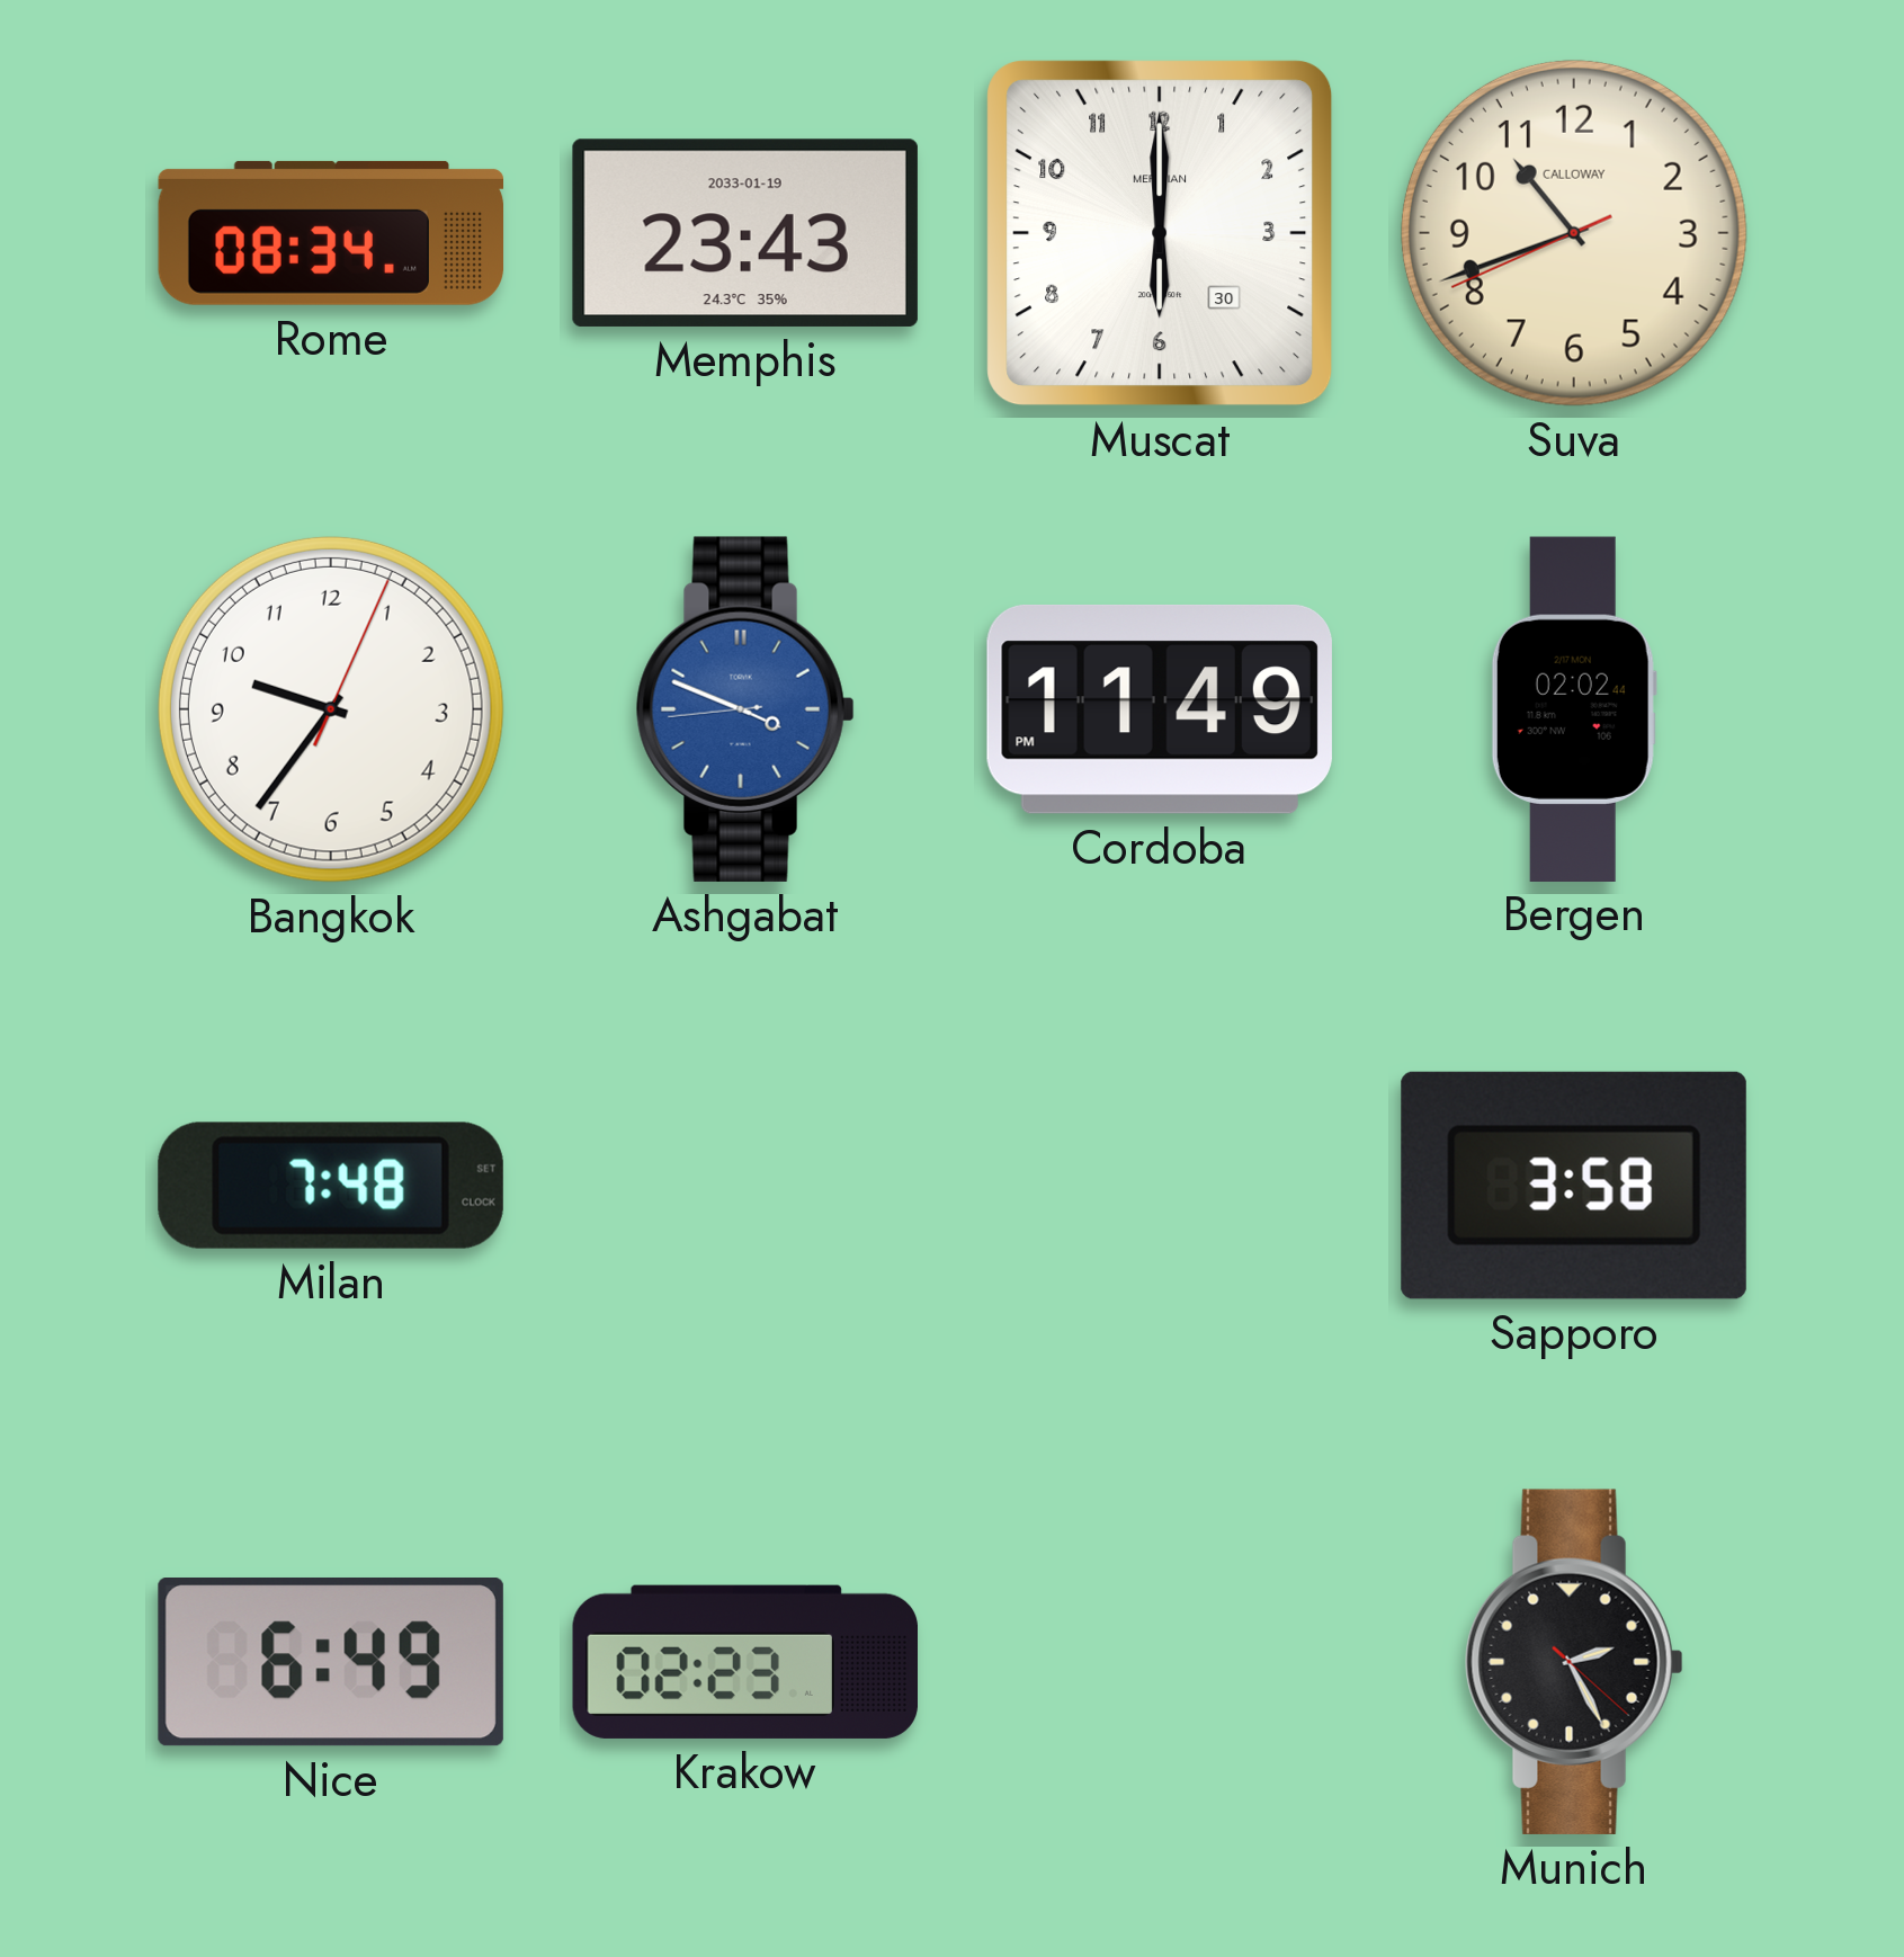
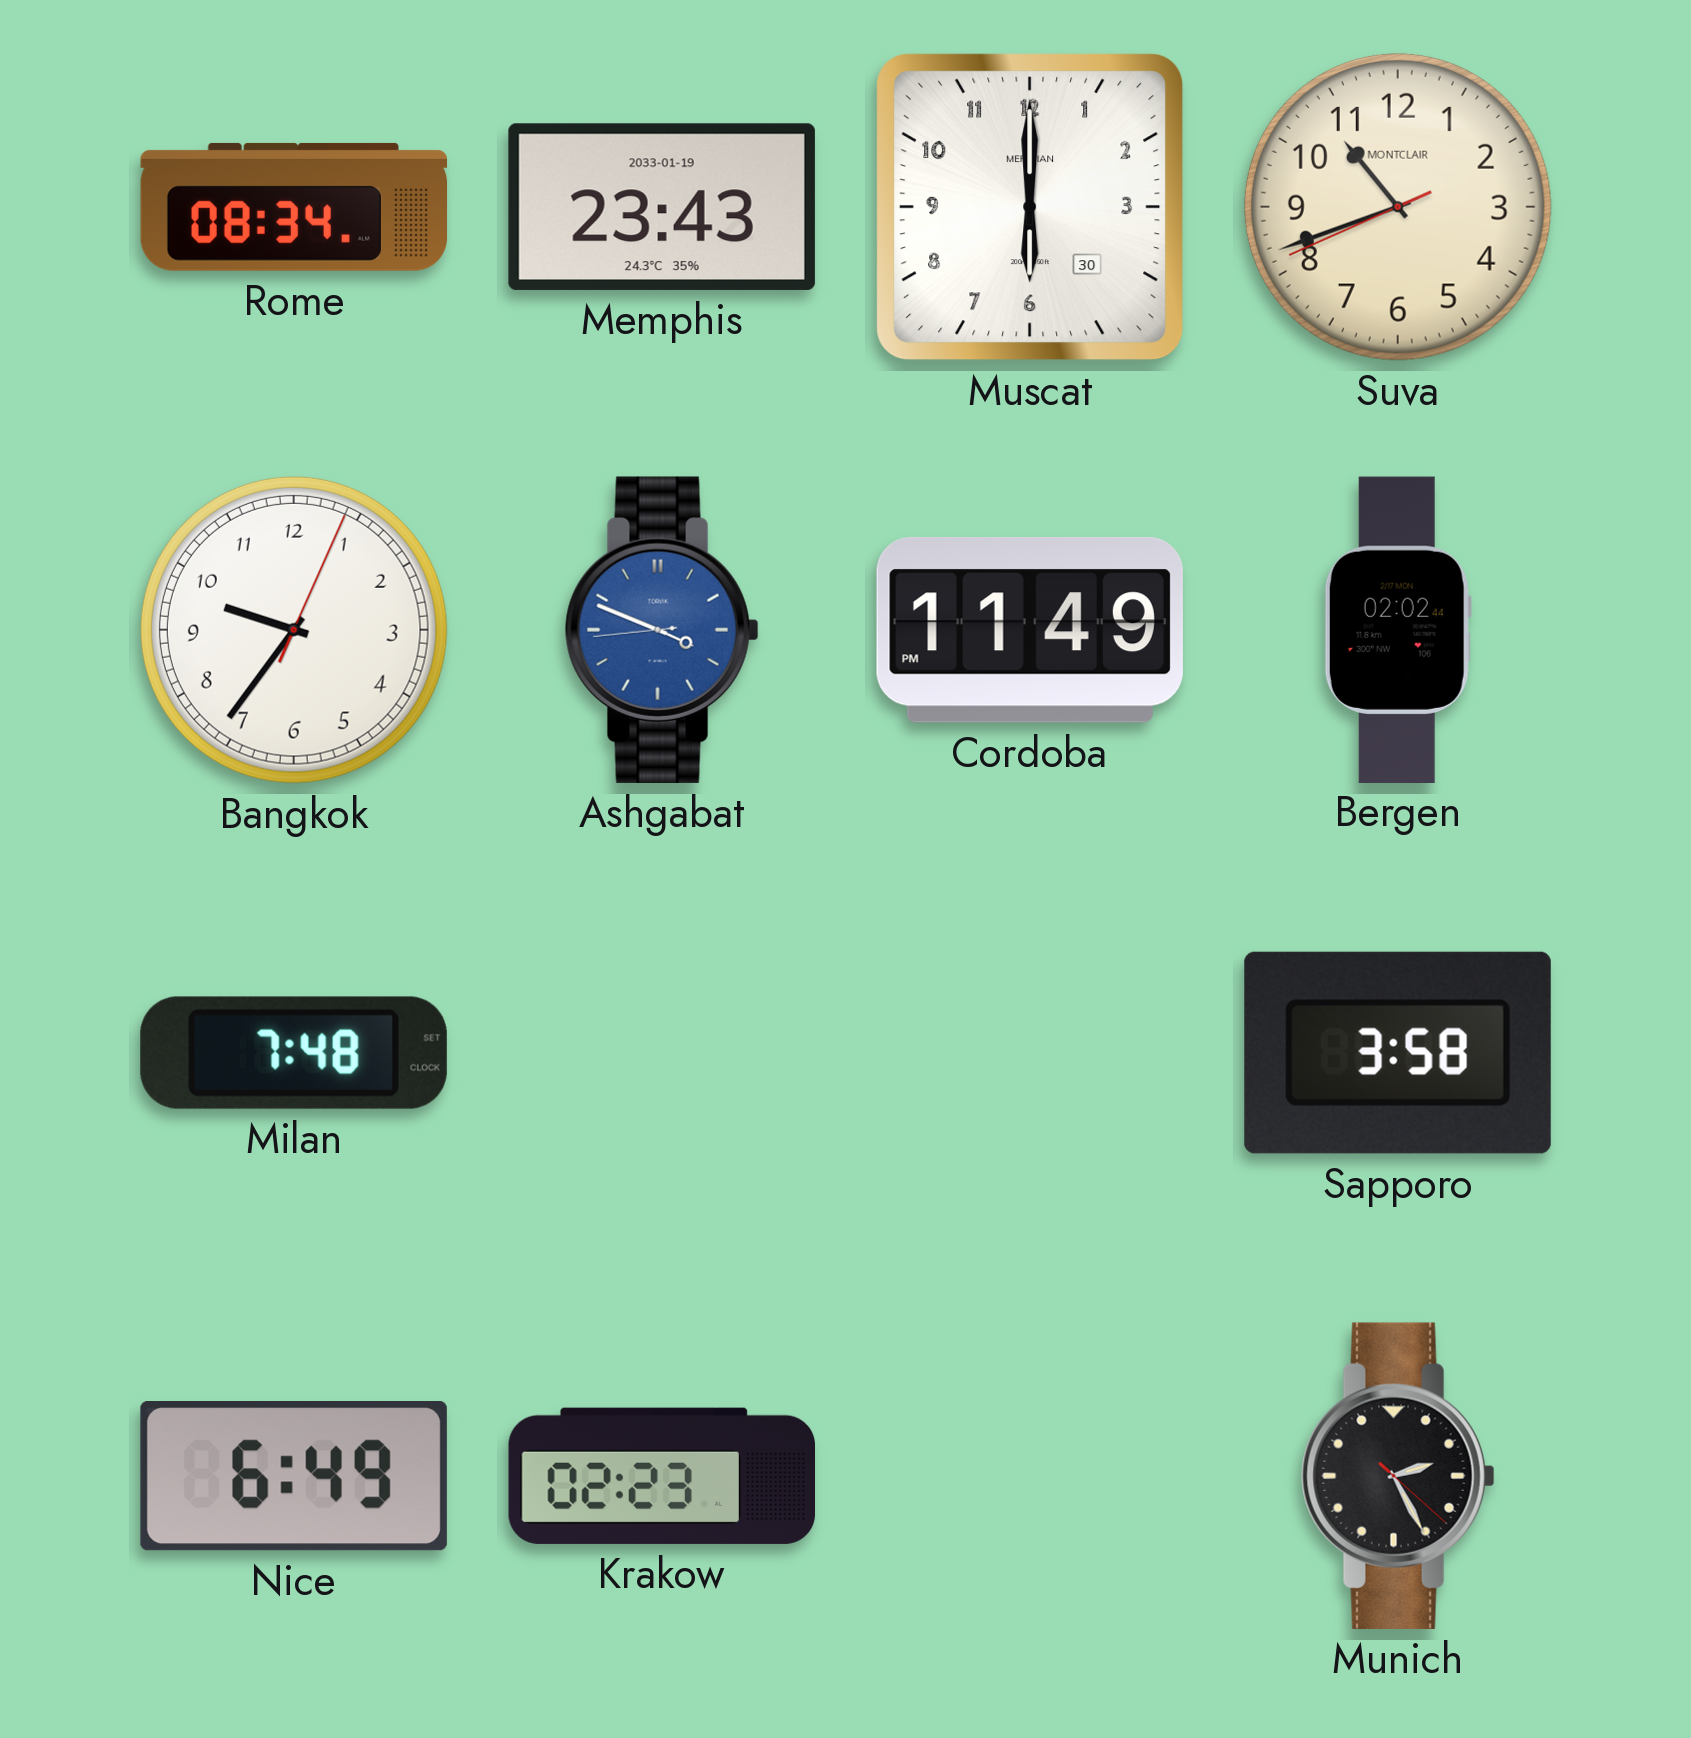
Suva brand: CALLOWAY -> MONTCLAIR
